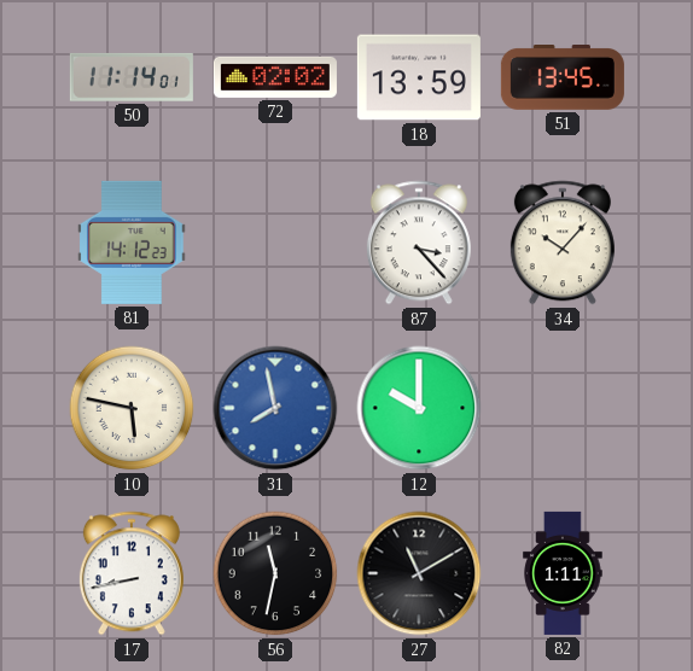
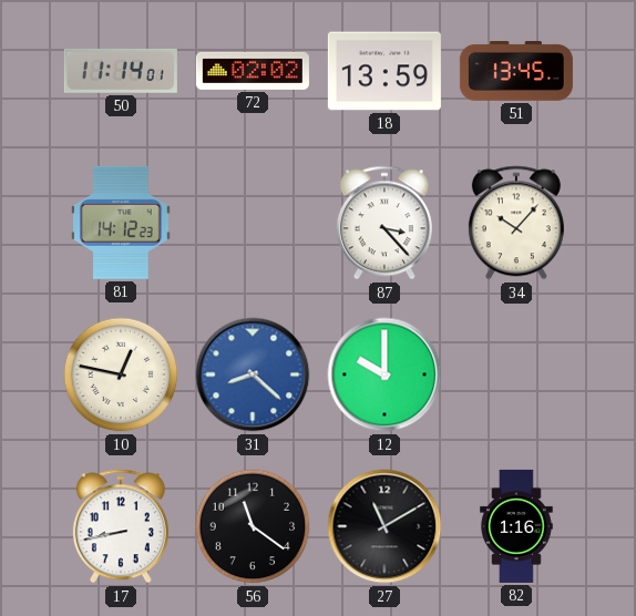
10: 5:47 -> 12:47
31: 7:58 -> 8:22
56: 11:32 -> 11:21
82: 1:11 -> 1:16
